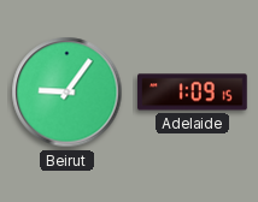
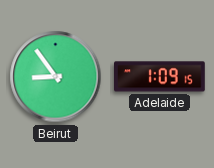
Beirut: 9:06 -> 8:54
